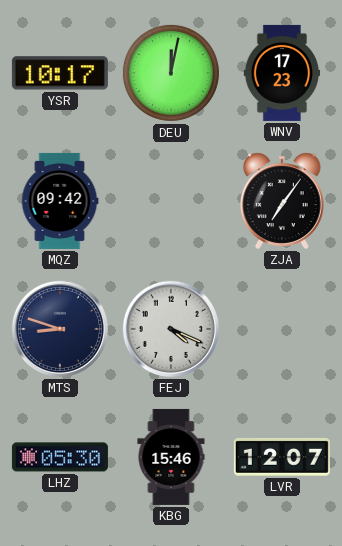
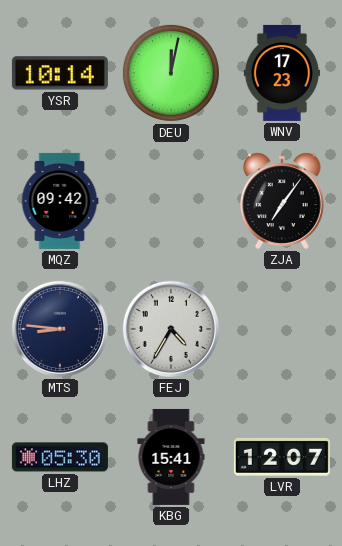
YSR: 10:17 -> 10:14
MTS: 8:48 -> 8:46
FEJ: 4:19 -> 4:35
KBG: 15:46 -> 15:41
